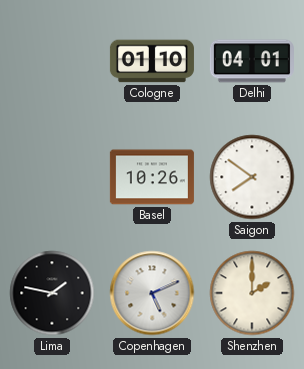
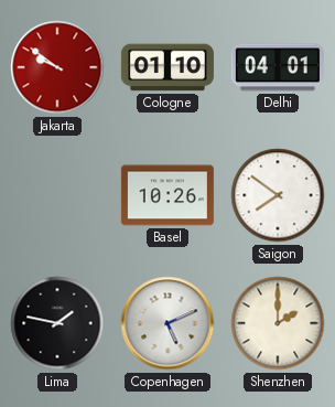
Jakarta: none -> 9:51
